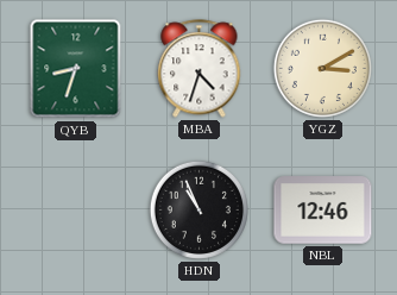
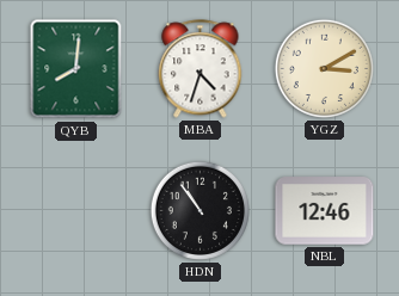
QYB: 8:33 -> 8:01
HDN: 10:56 -> 10:54
